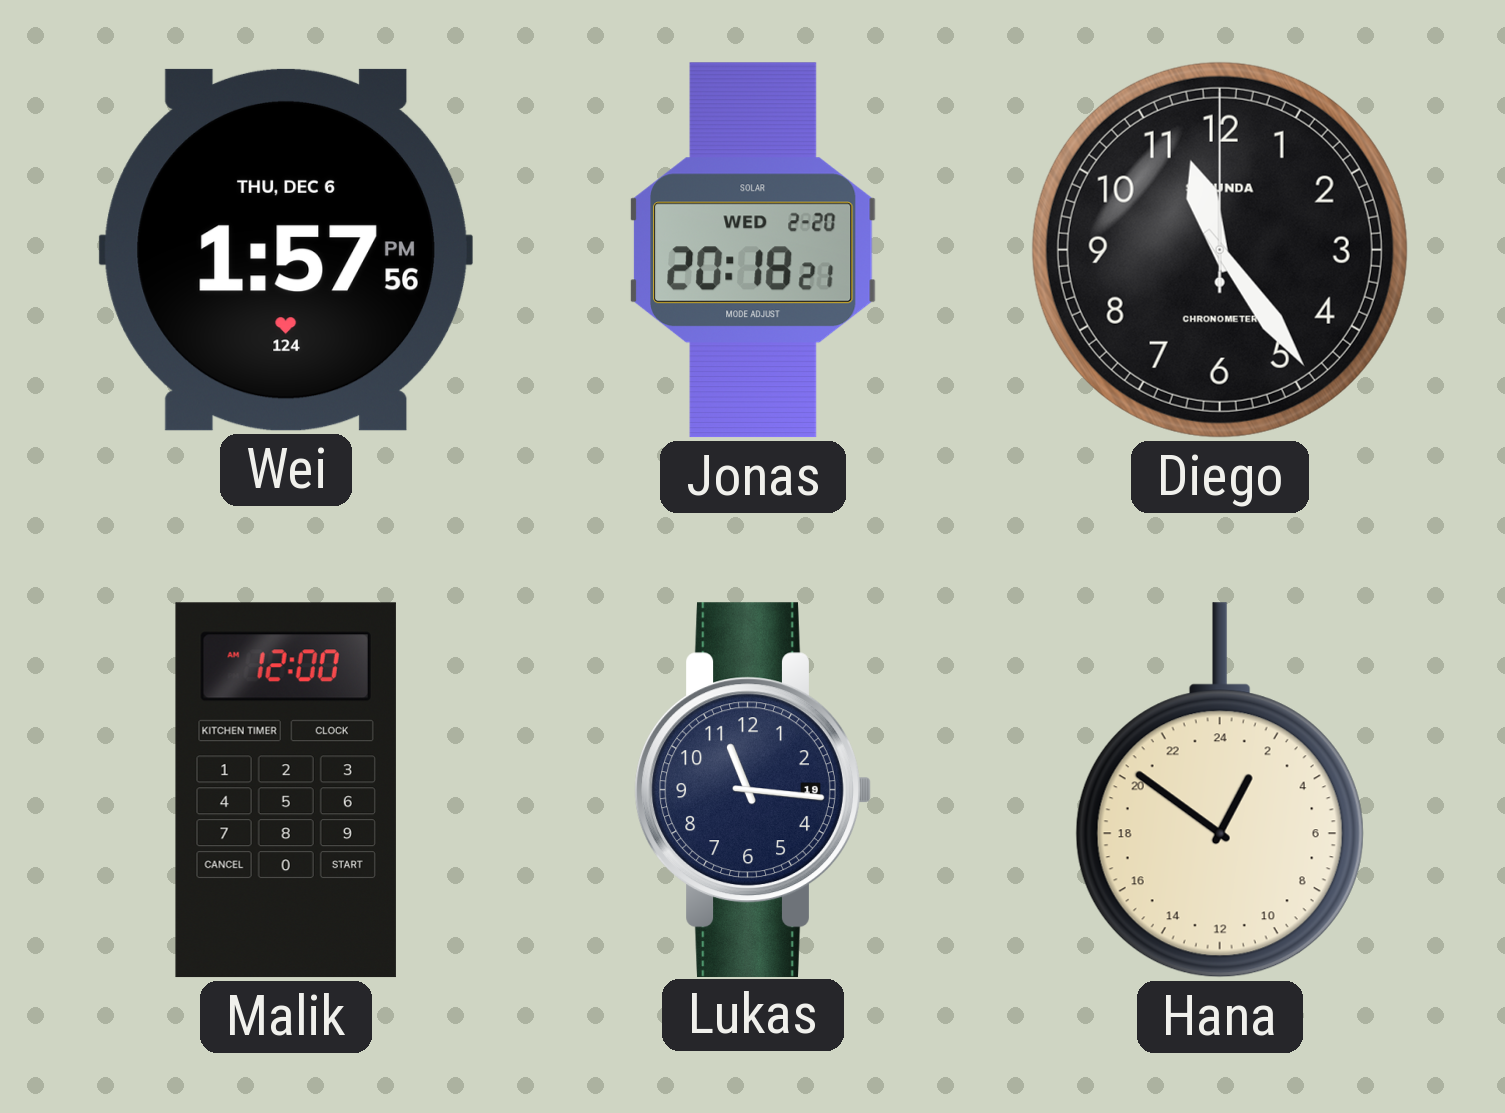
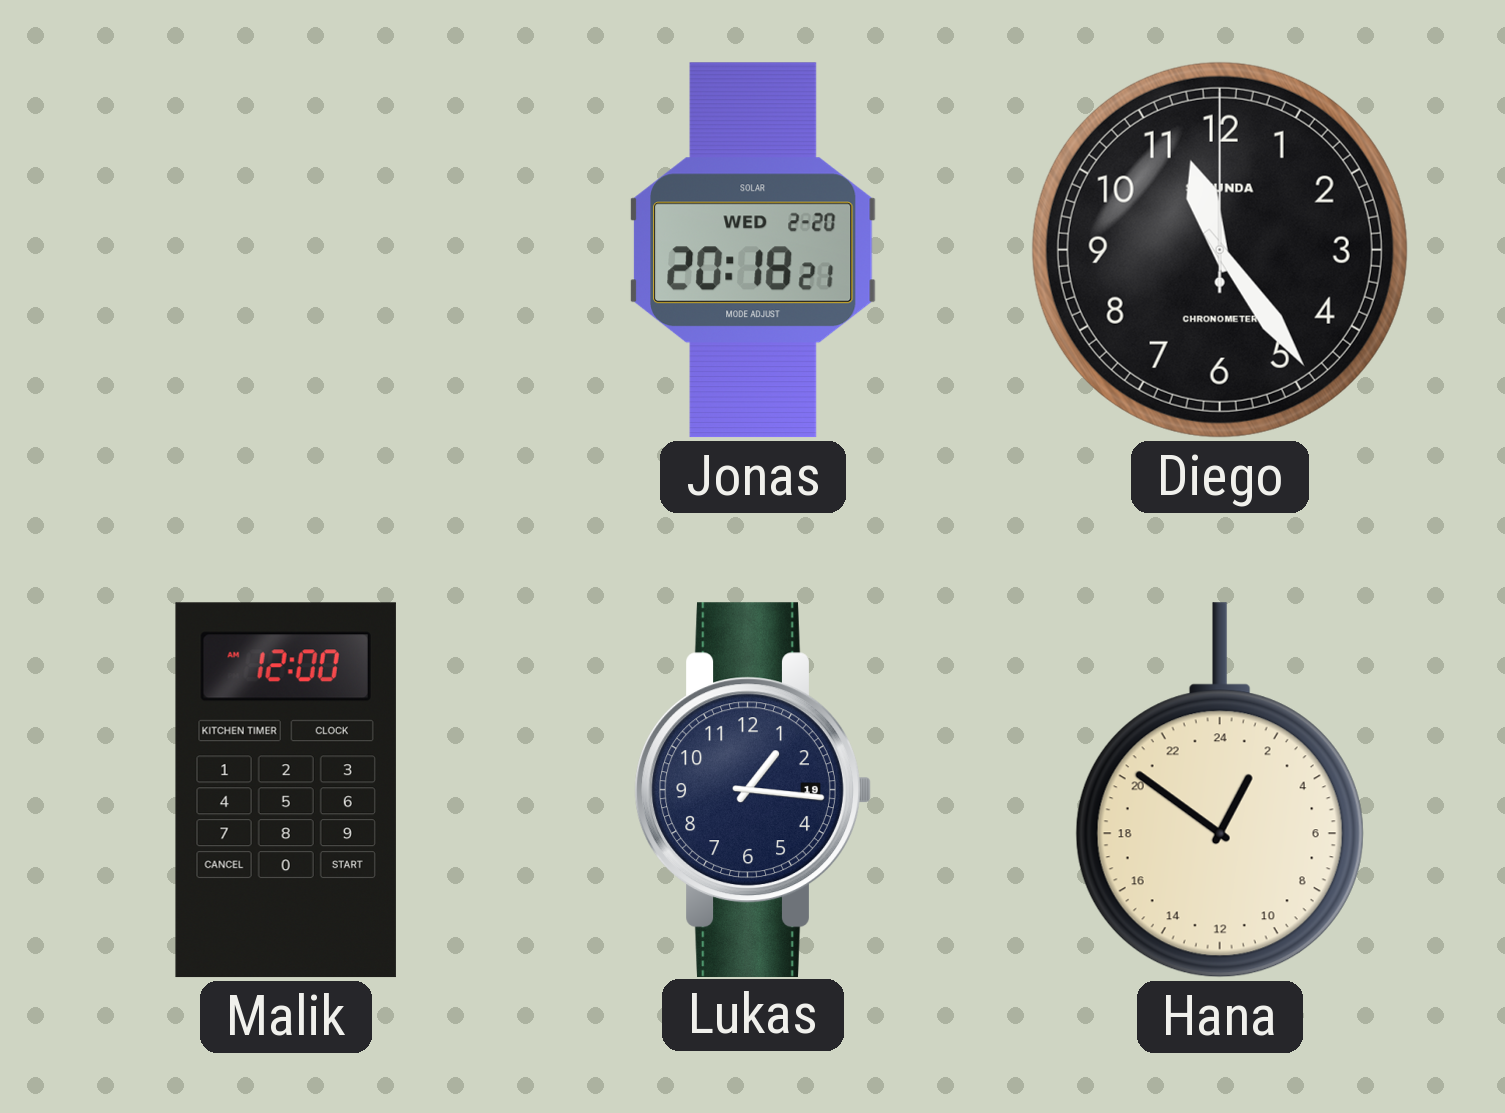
Wei: 1:57 -> none
Lukas: 11:16 -> 1:16
